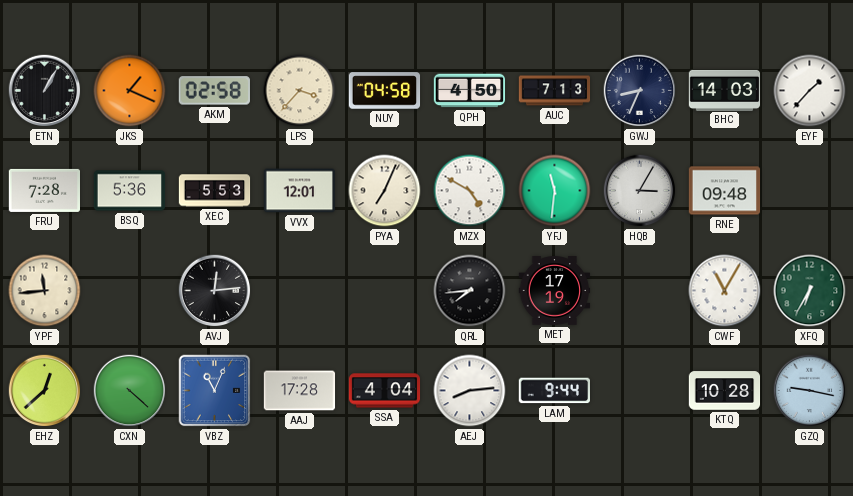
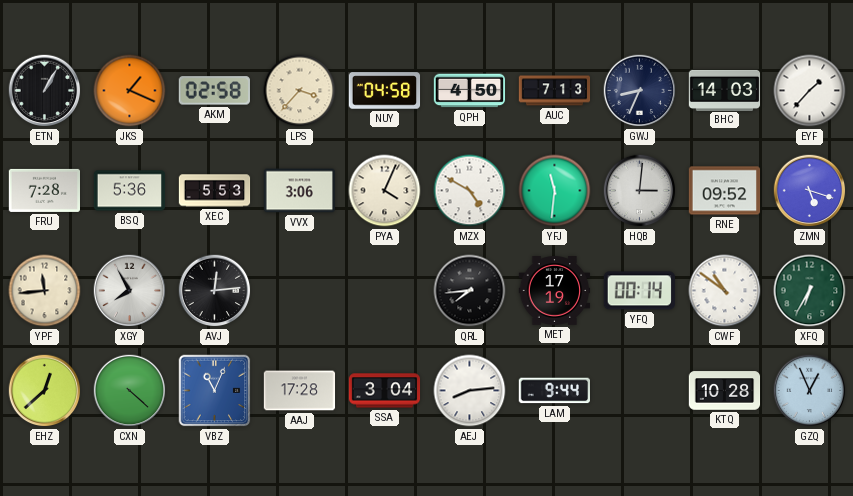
VVX: 12:01 -> 3:06
PYA: 7:04 -> 4:04
HQB: 3:05 -> 3:01
RNE: 09:48 -> 09:52
ZMN: none -> 5:18
XGY: none -> 7:55
YFQ: none -> 00:14
CWF: 11:05 -> 10:51
SSA: 4:04 -> 3:04
GZQ: 9:17 -> 12:56
